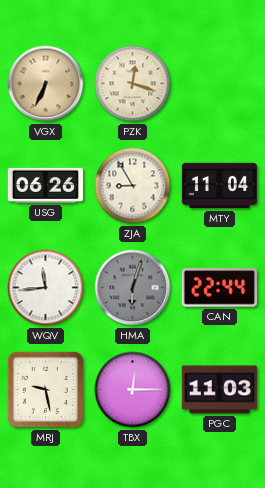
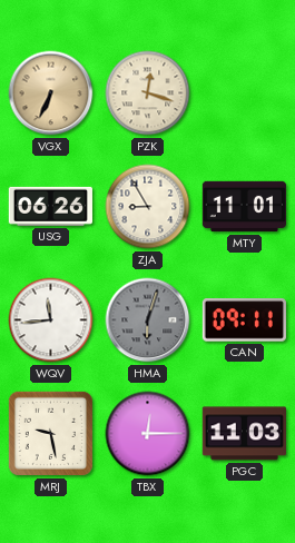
MTY: 11:04 -> 11:01
CAN: 22:44 -> 09:11
